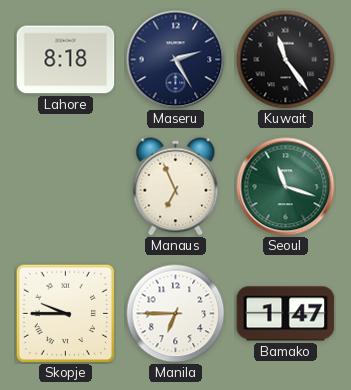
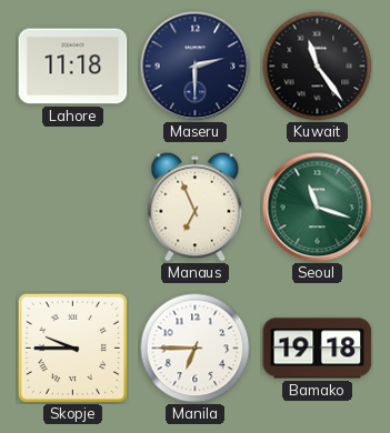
Lahore: 8:18 -> 11:18
Maseru: 2:25 -> 2:30
Bamako: 1:47 -> 19:18
